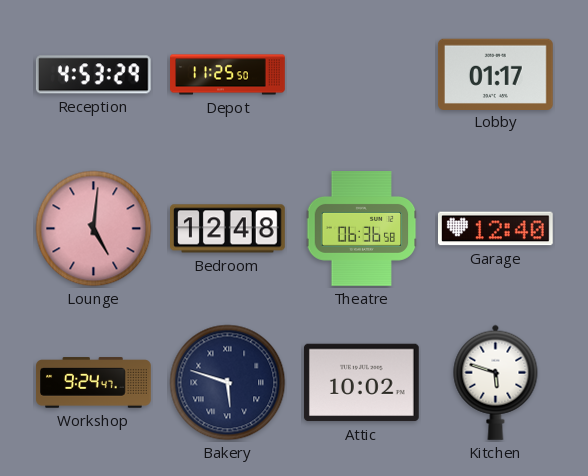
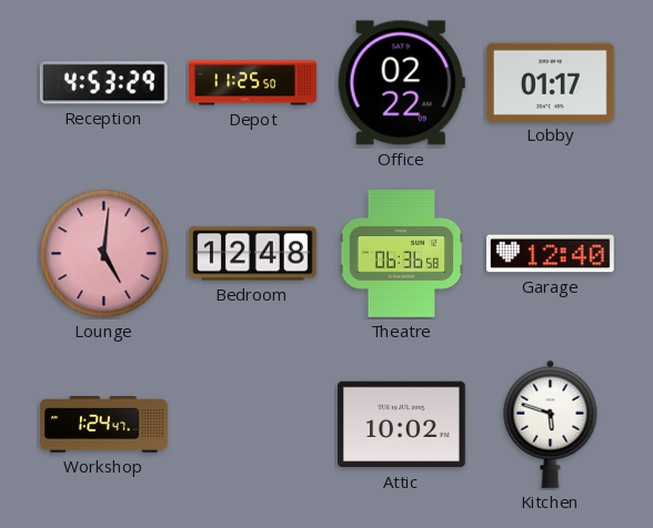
Office: none -> 02:22
Workshop: 9:24 -> 1:24
Bakery: 5:48 -> none
